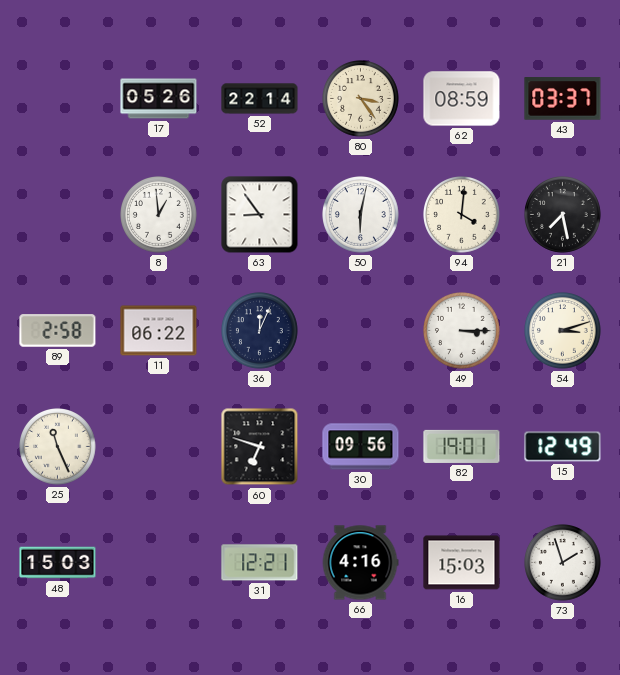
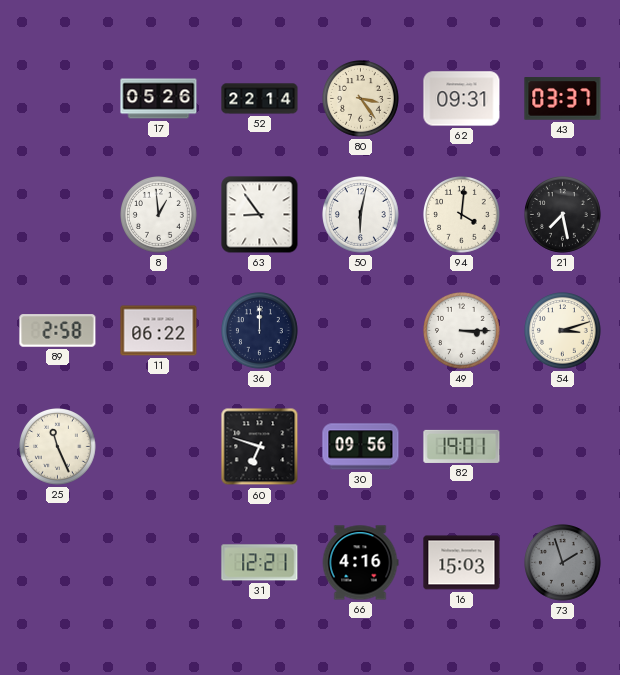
62: 08:59 -> 09:31
36: 12:04 -> 12:00
15: 12:49 -> none
48: 15:03 -> none
73 dial: white -> grey
